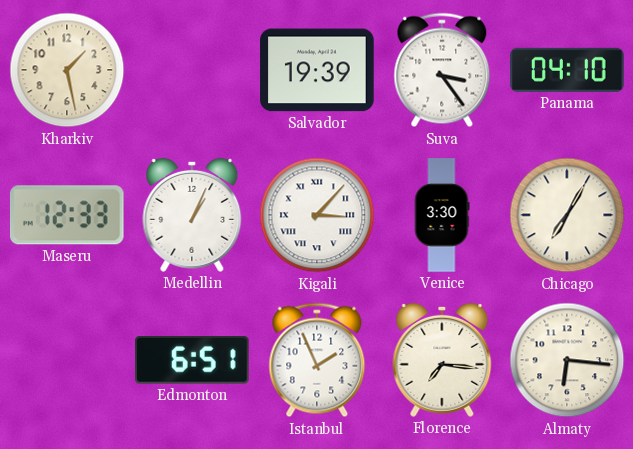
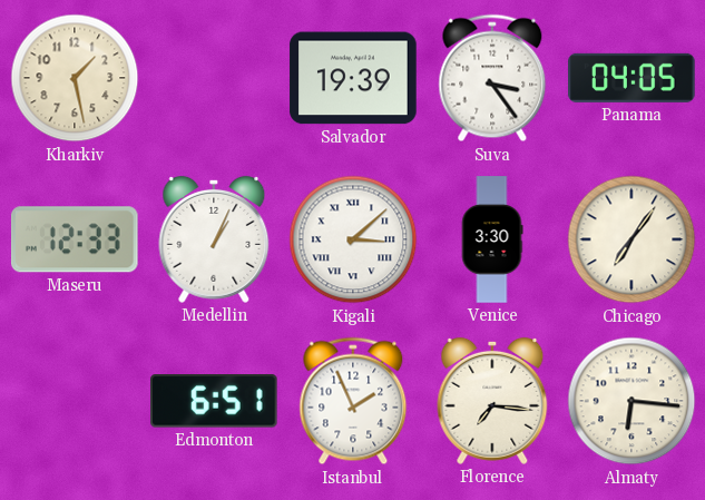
Panama: 04:10 -> 04:05
Kigali: 3:07 -> 3:08
Chicago: 7:05 -> 7:06
